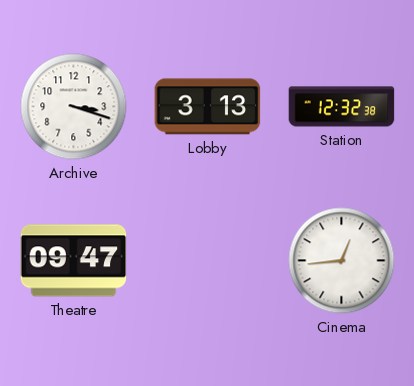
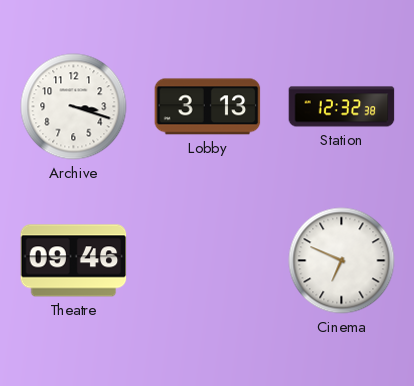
Theatre: 09:47 -> 09:46
Cinema: 12:44 -> 6:49
